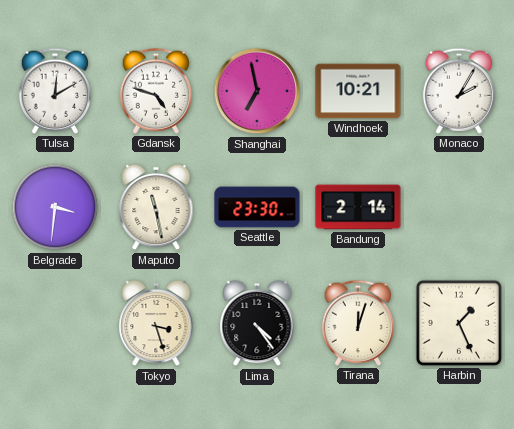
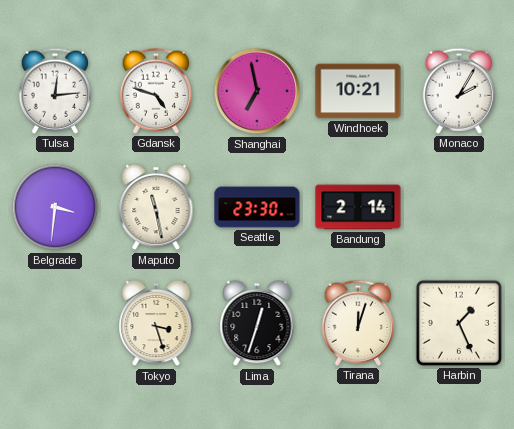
Tulsa: 12:10 -> 12:14
Lima: 4:24 -> 12:33
